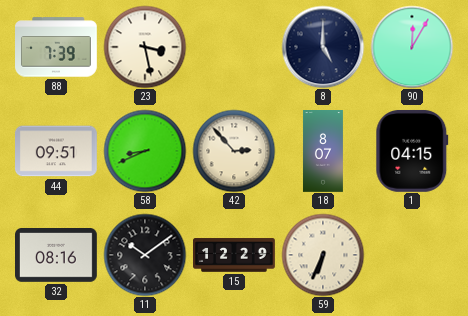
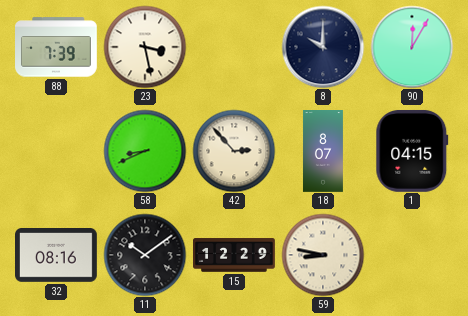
8: 5:00 -> 10:00
44: 09:51 -> none
59: 6:34 -> 8:47
